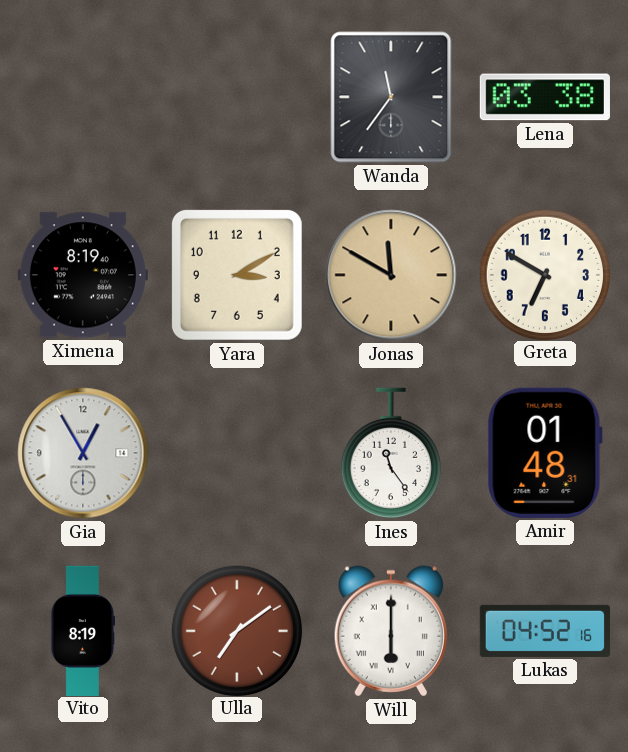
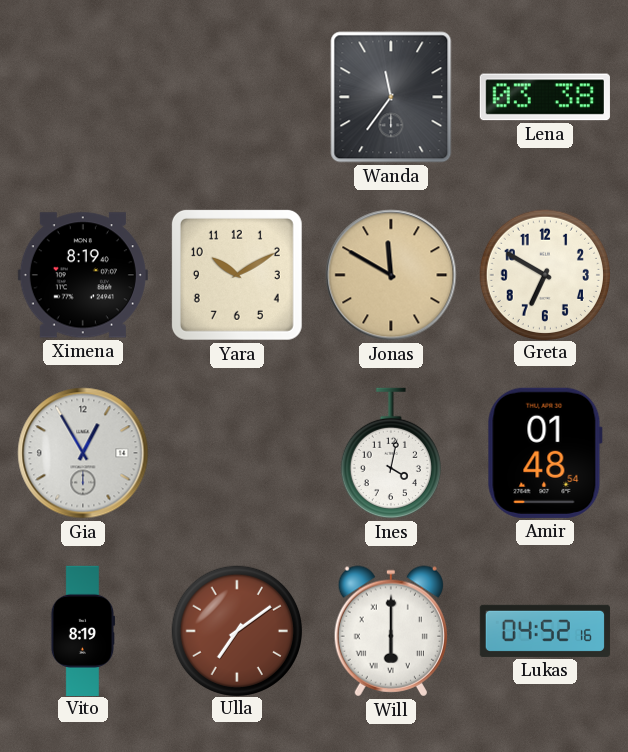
Yara: 3:10 -> 10:10
Ines: 11:24 -> 4:02
Amir: 01:48:31 -> 01:48:54
